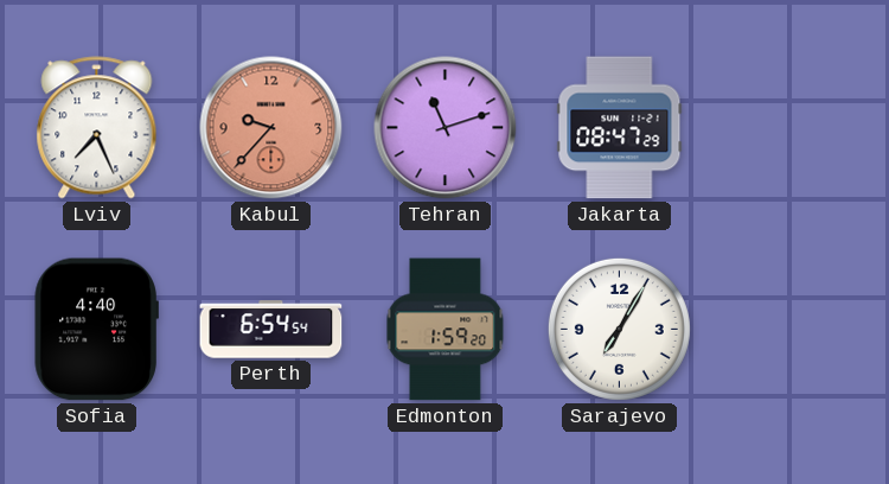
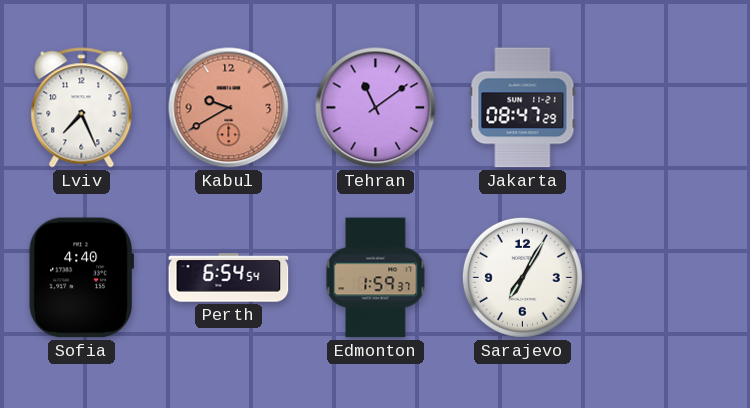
Kabul: 9:37 -> 9:40
Tehran: 11:12 -> 11:09
Edmonton: 1:59:20 -> 1:59:37
